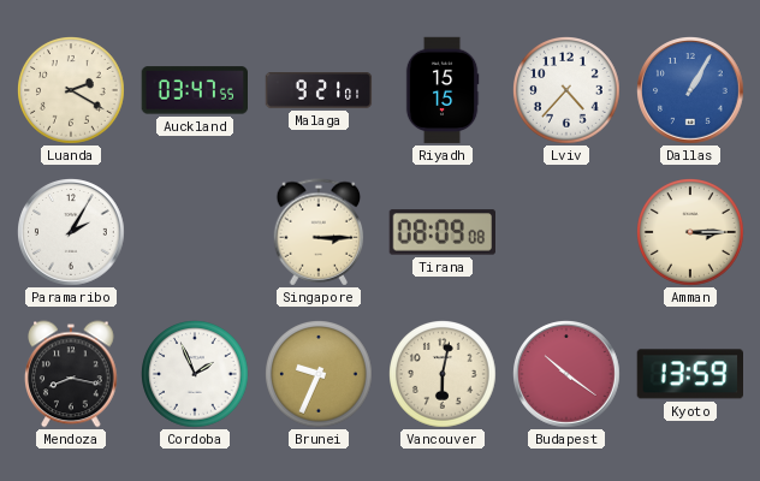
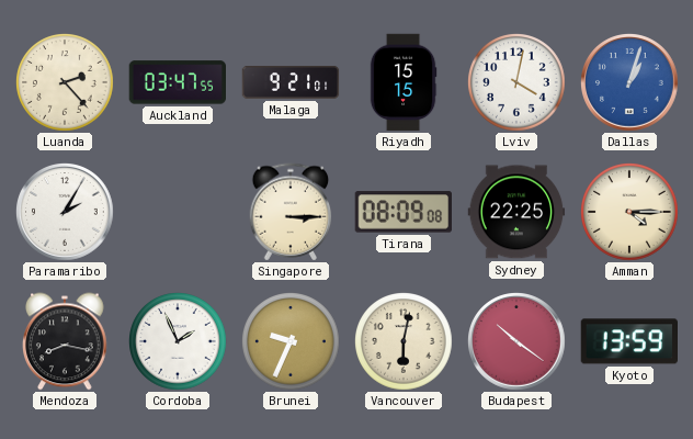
Luanda: 2:20 -> 2:23
Lviv: 4:37 -> 4:02
Dallas: 1:05 -> 1:03
Sydney: none -> 22:25
Amman: 3:15 -> 4:15
